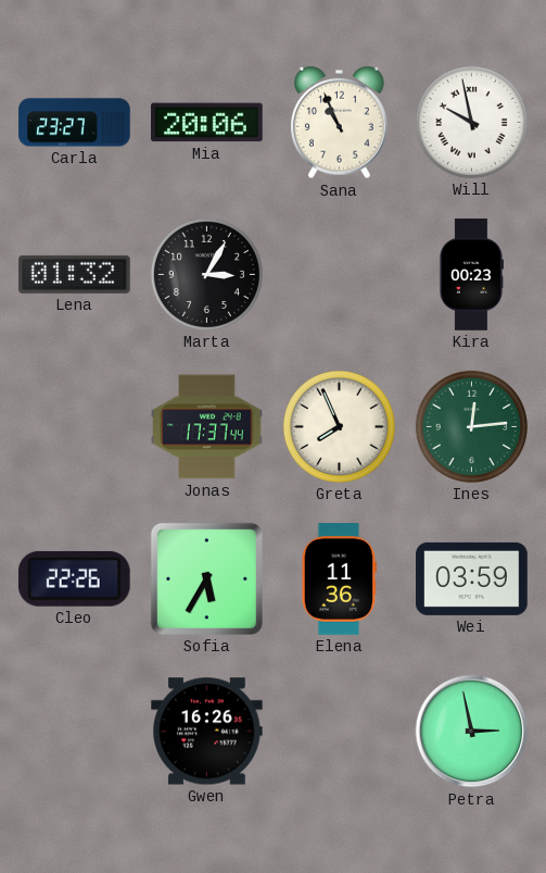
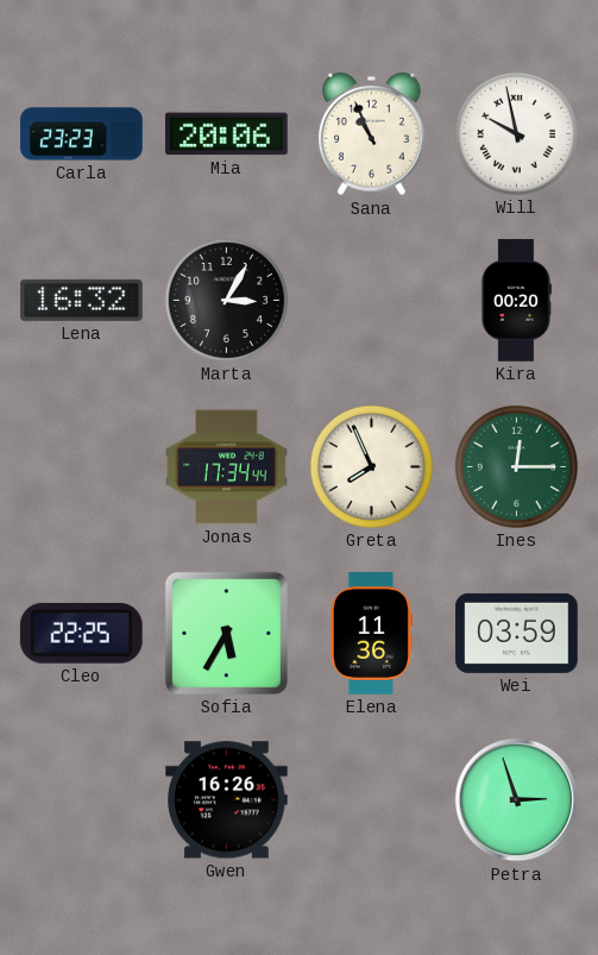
Carla: 23:27 -> 23:23
Lena: 01:32 -> 16:32
Kira: 00:23 -> 00:20
Jonas: 17:37 -> 17:34
Ines: 12:14 -> 12:15
Cleo: 22:26 -> 22:25
Petra: 2:58 -> 2:57
